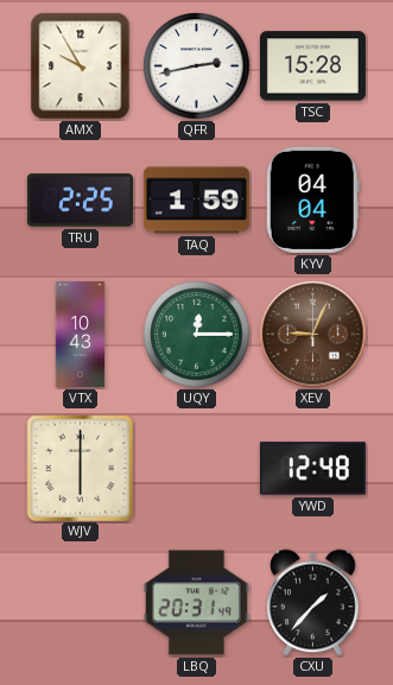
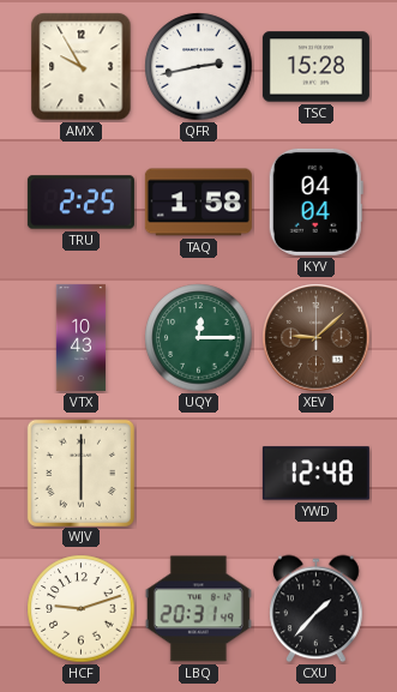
TAQ: 1:59 -> 1:58
XEV: 9:04 -> 9:08
HCF: none -> 9:12
